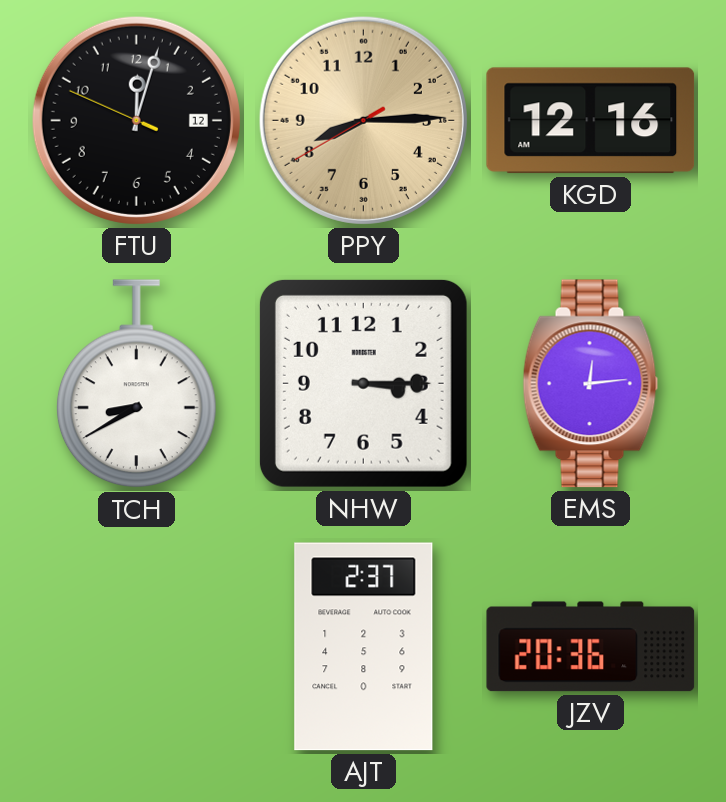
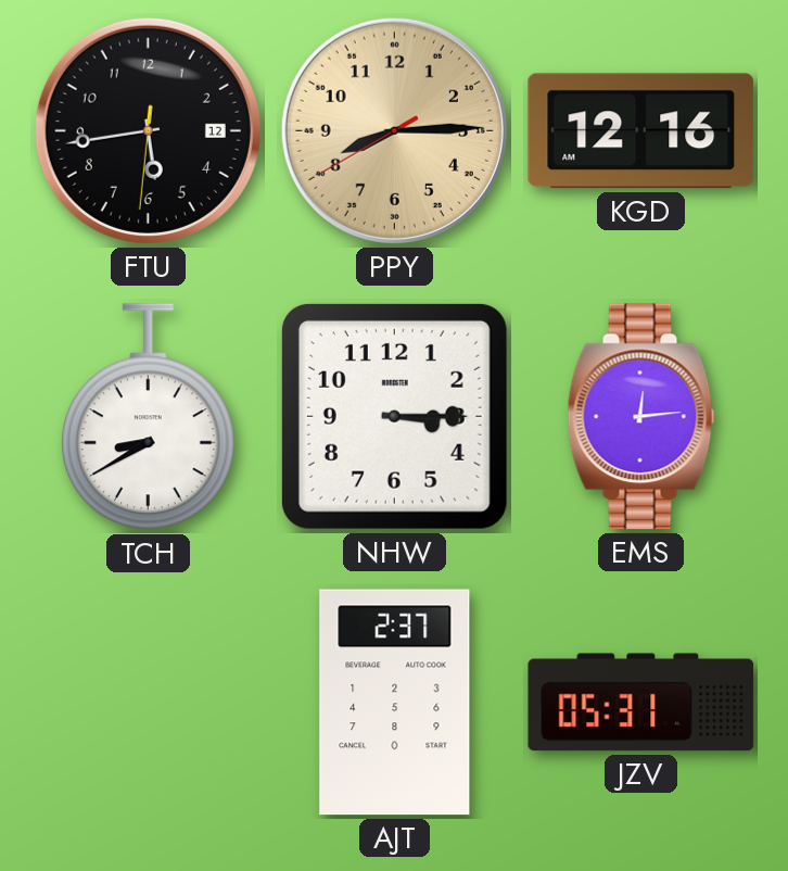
FTU: 12:02 -> 5:43
JZV: 20:36 -> 05:31
